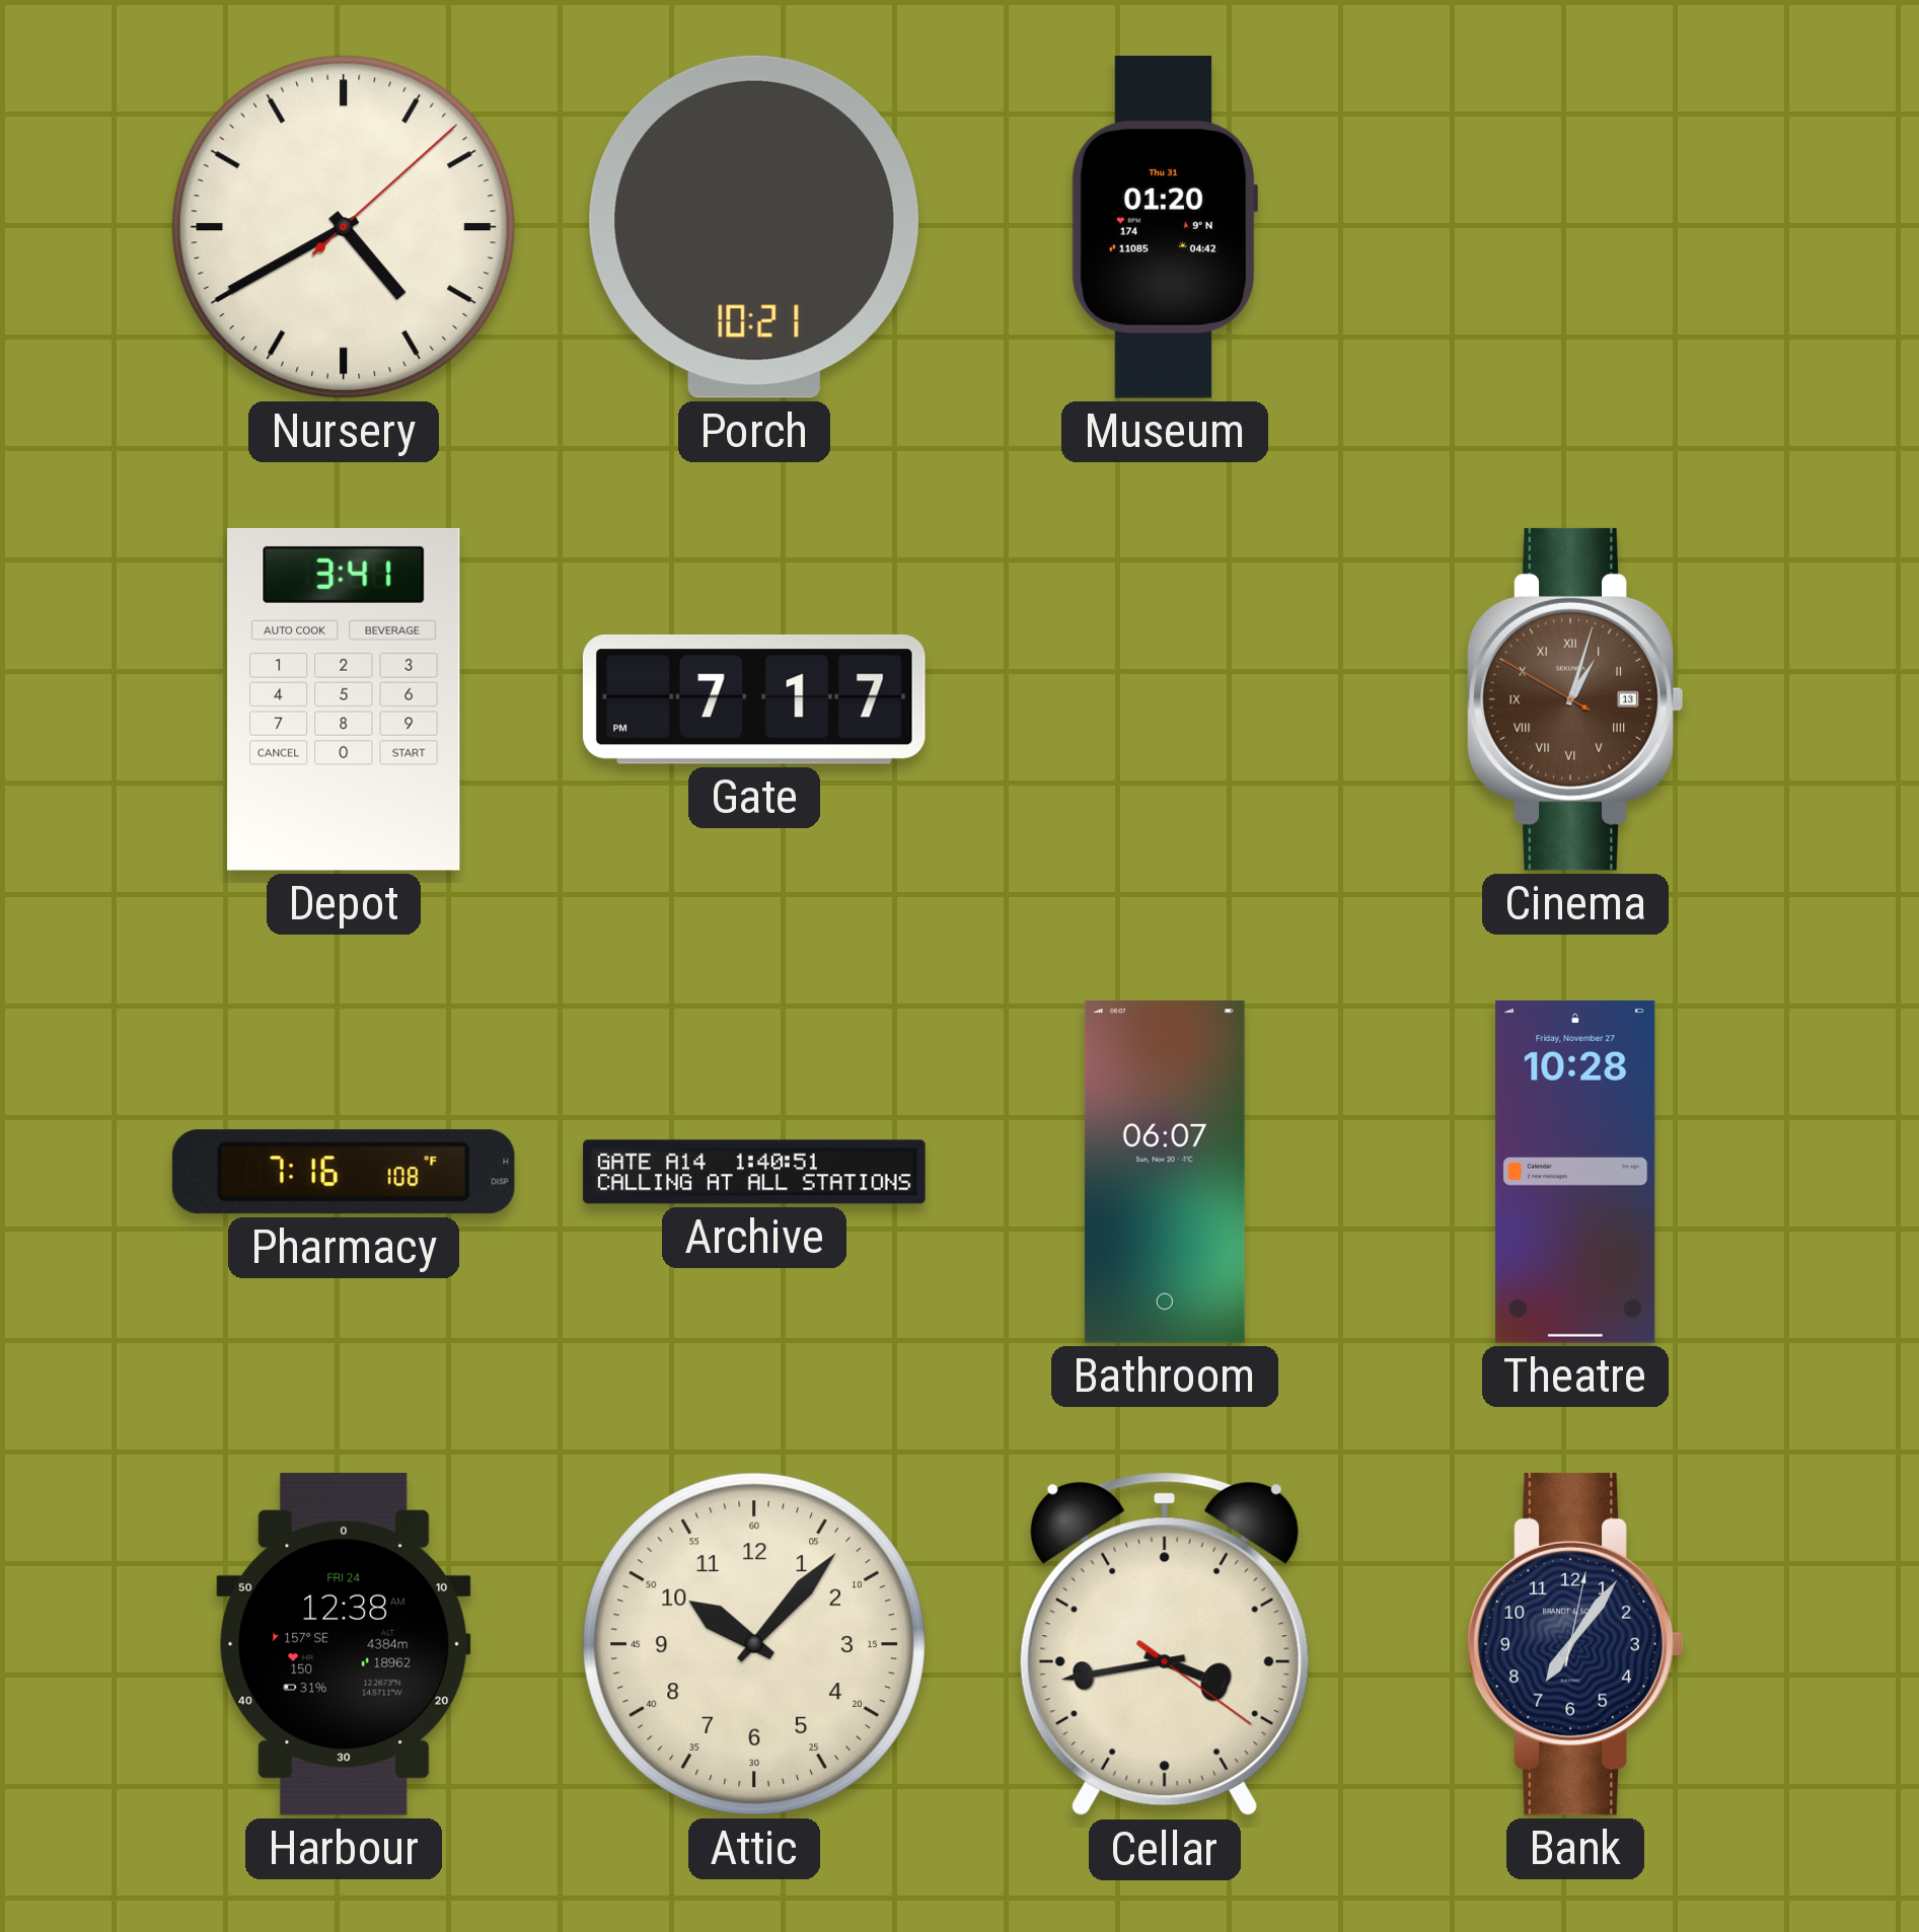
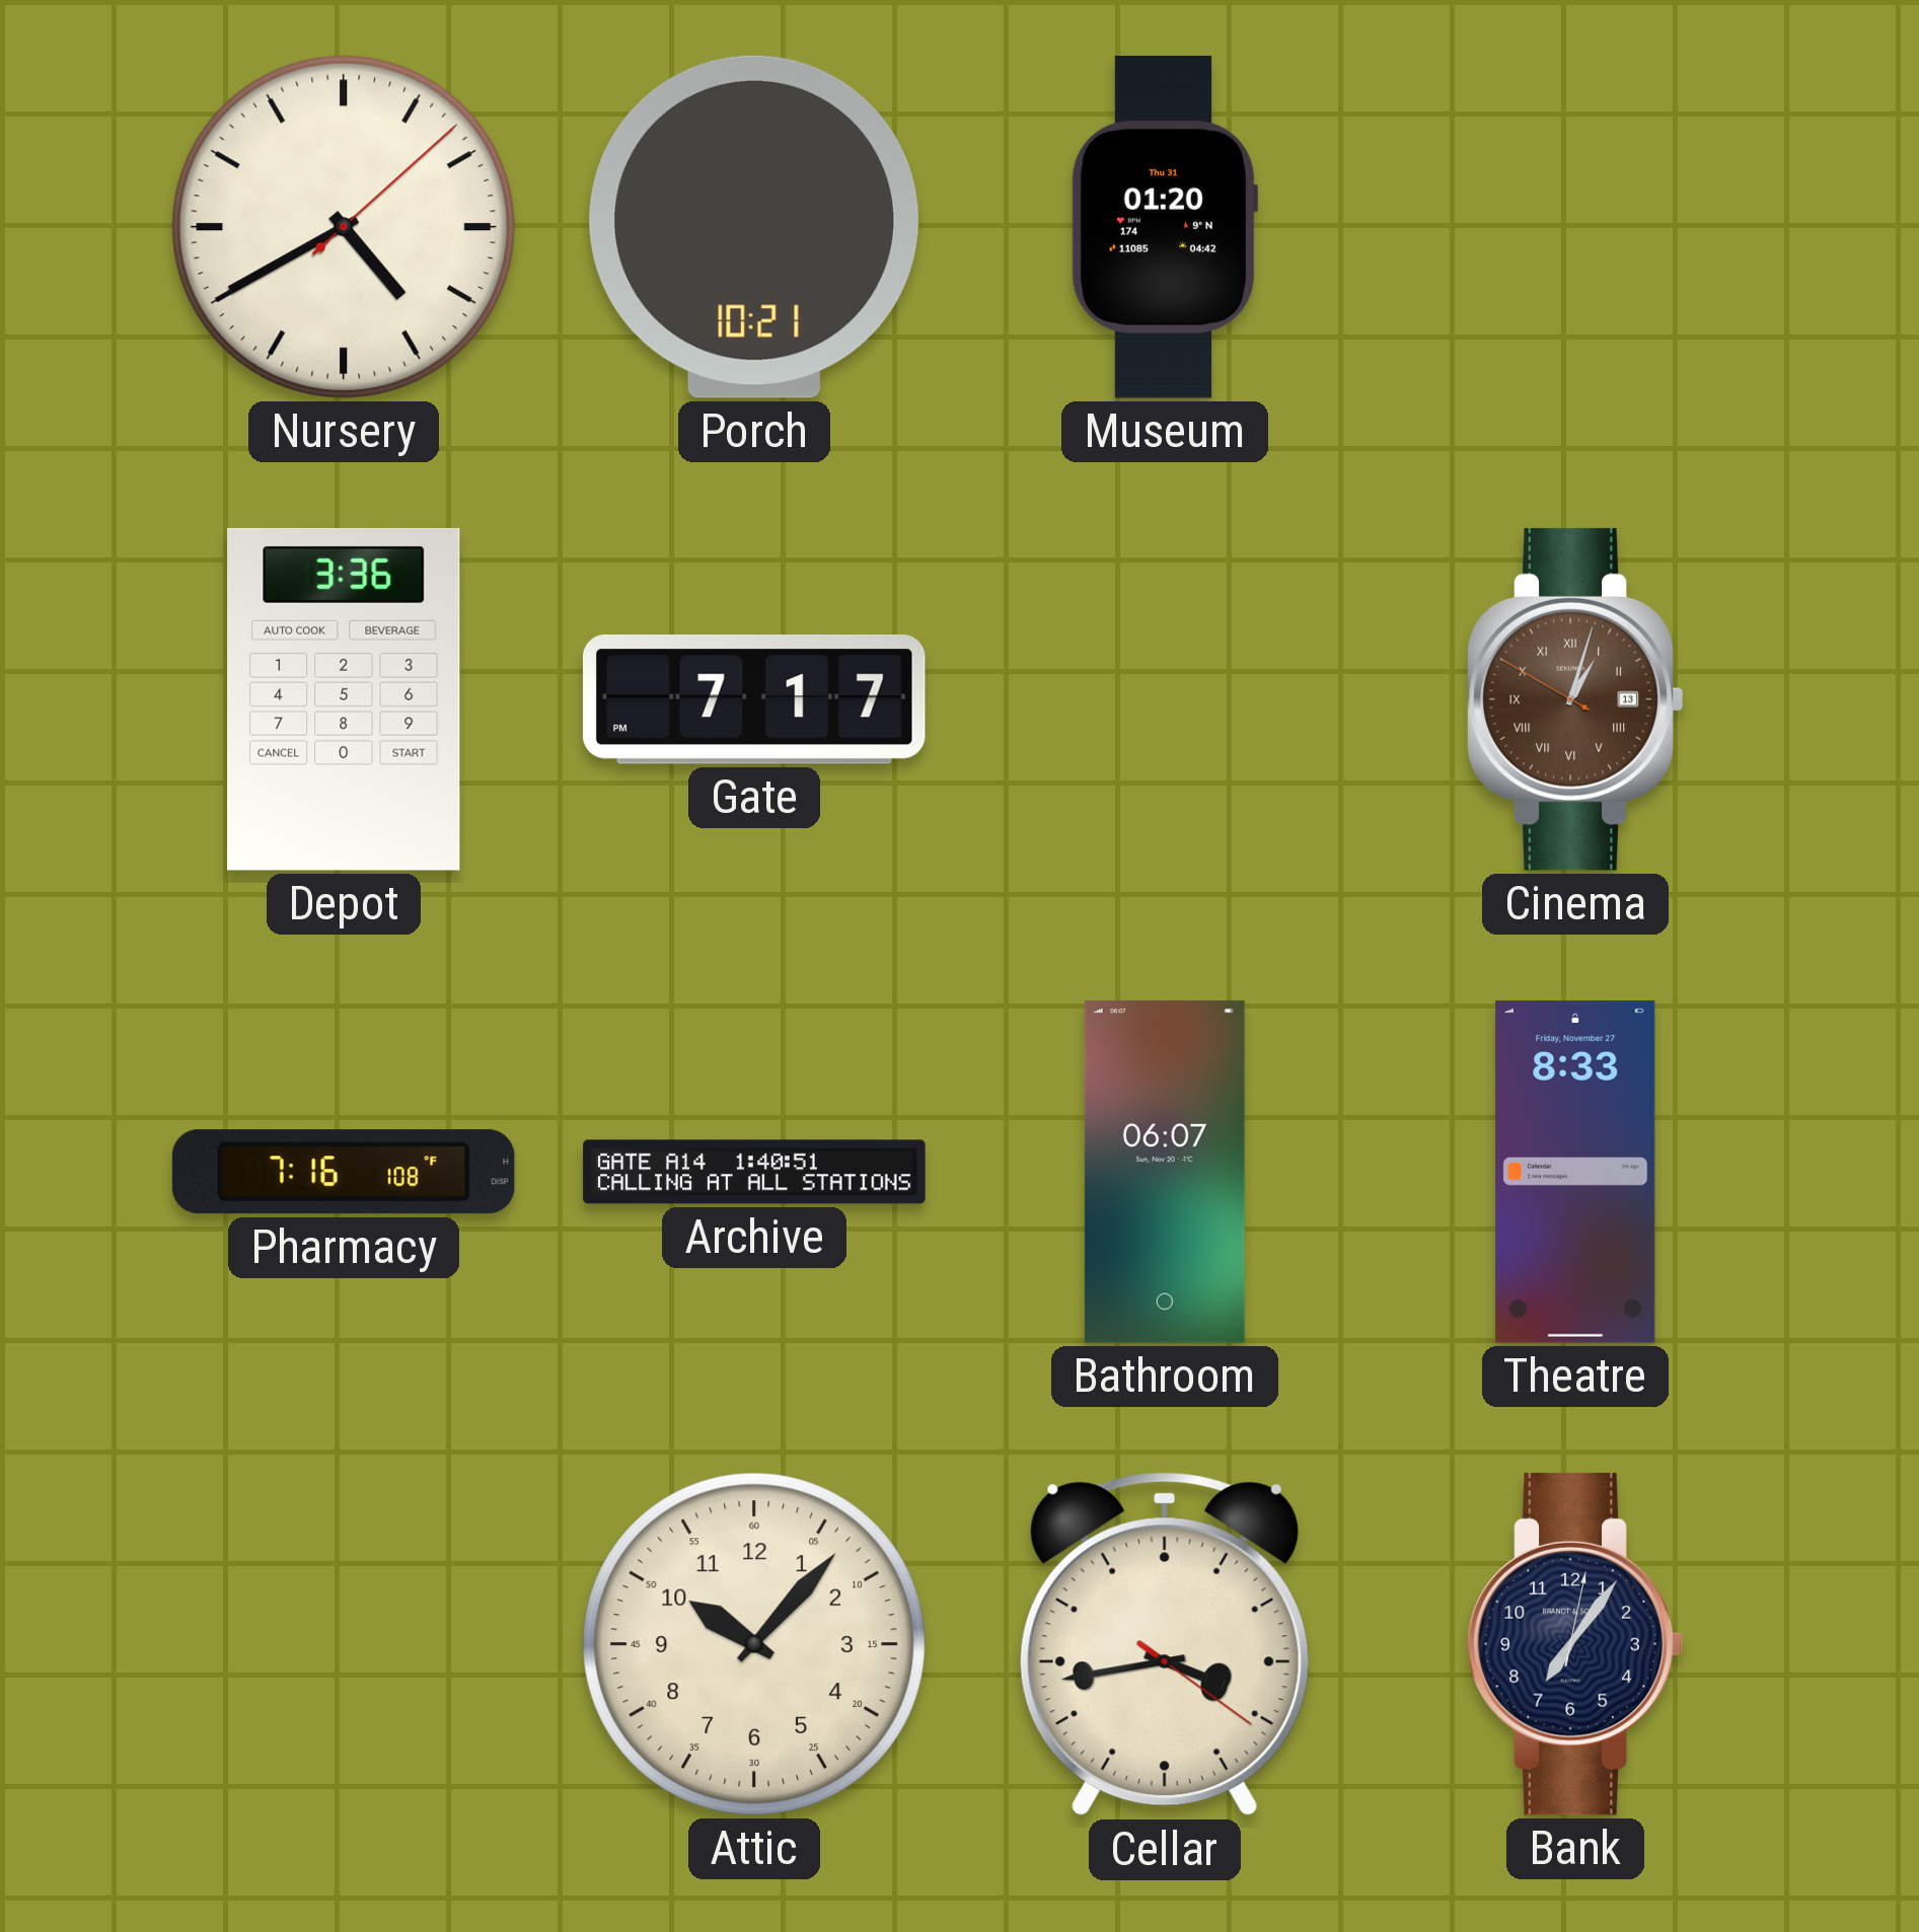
Depot: 3:41 -> 3:36
Theatre: 10:28 -> 8:33
Harbour: 12:38 -> none
